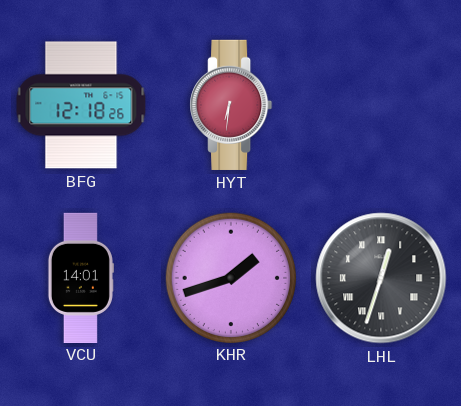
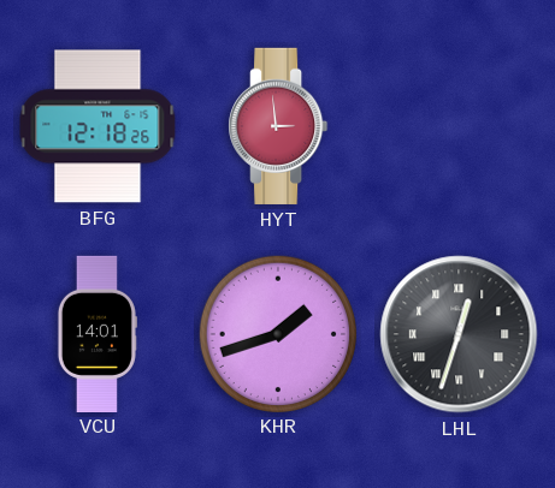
HYT: 6:31 -> 2:59
